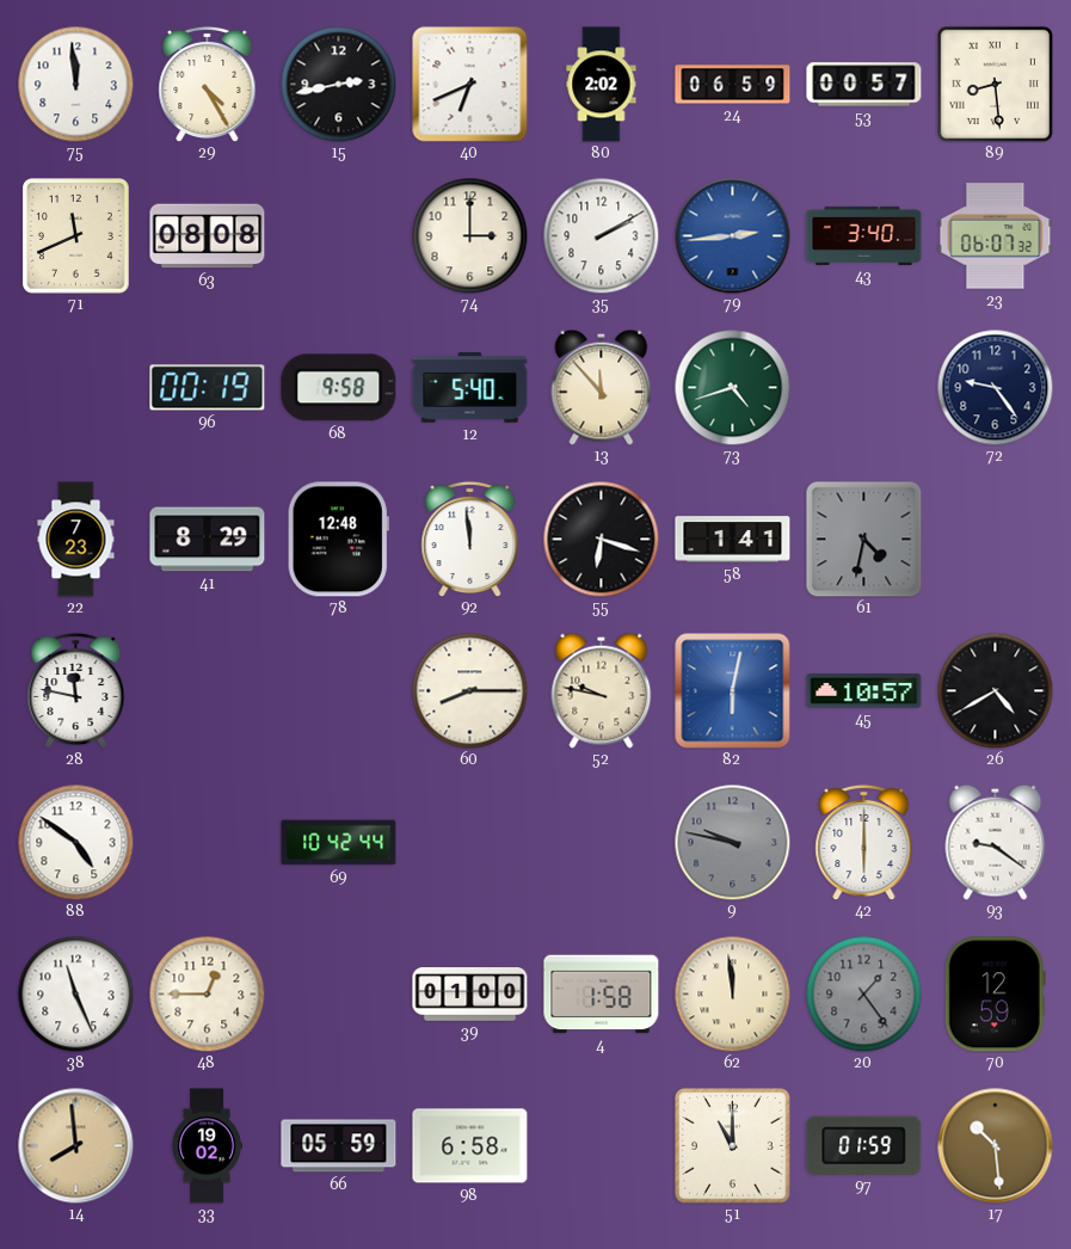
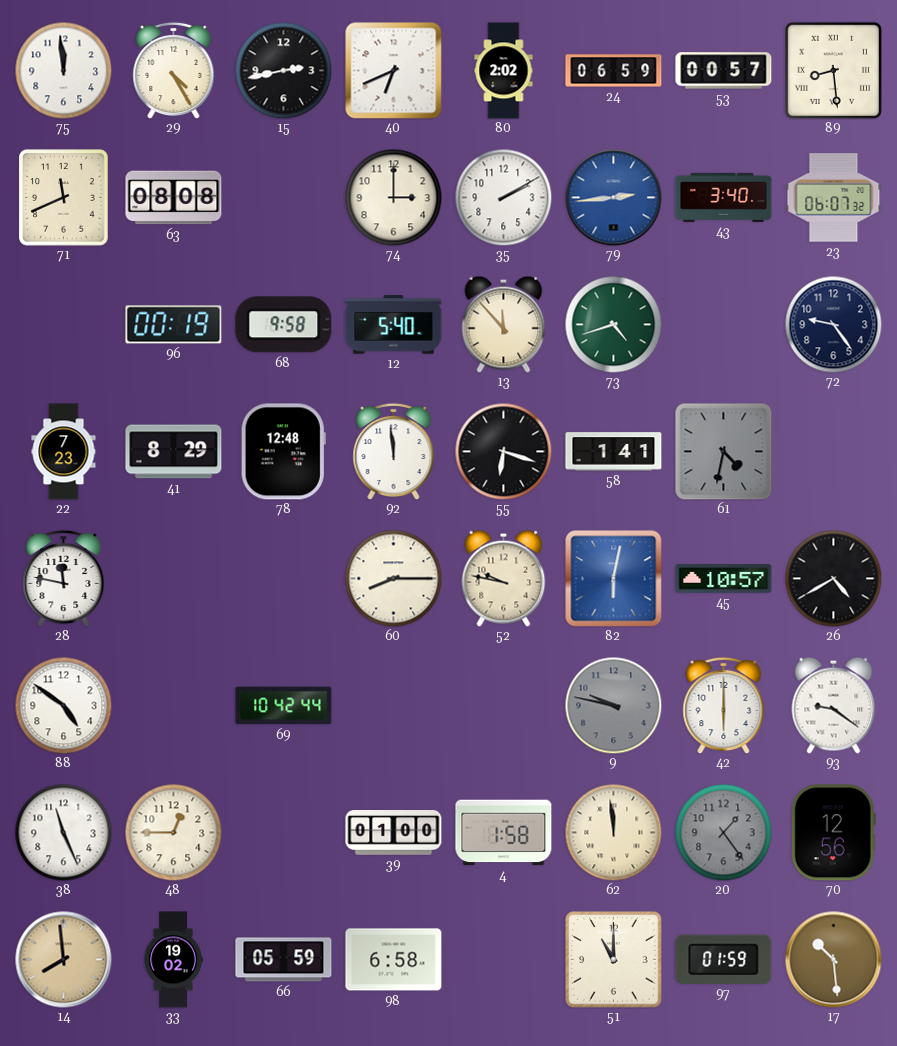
70: 12:59 -> 12:56
